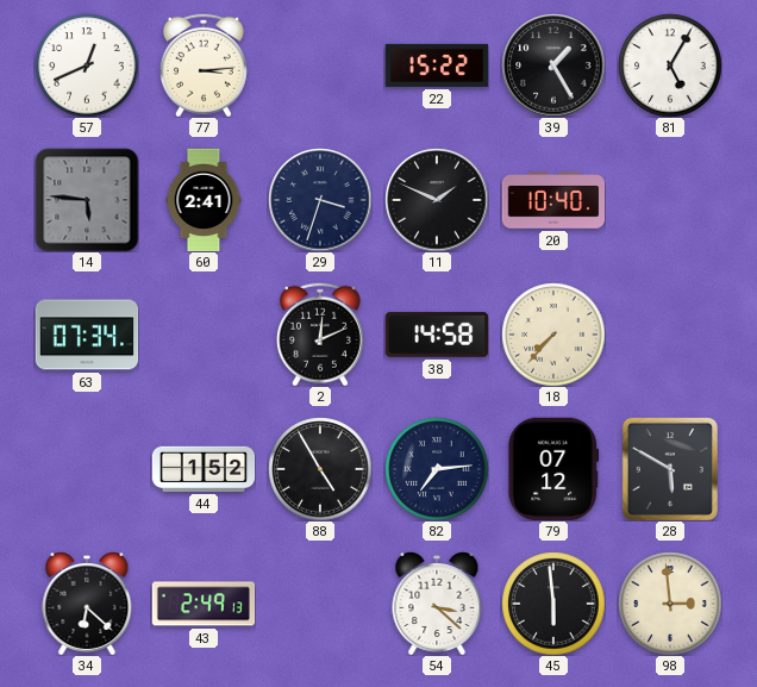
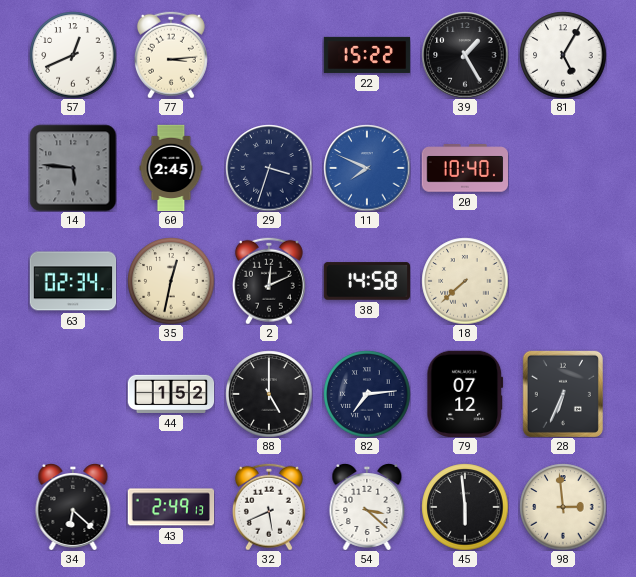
60: 2:41 -> 2:45
11: 1:49 -> 7:49
11 dial: black -> blue
63: 07:34 -> 02:34
35: none -> 12:32
18: 7:37 -> 7:38
88: 4:55 -> 5:00
28: 5:50 -> 6:34
32: none -> 5:41
